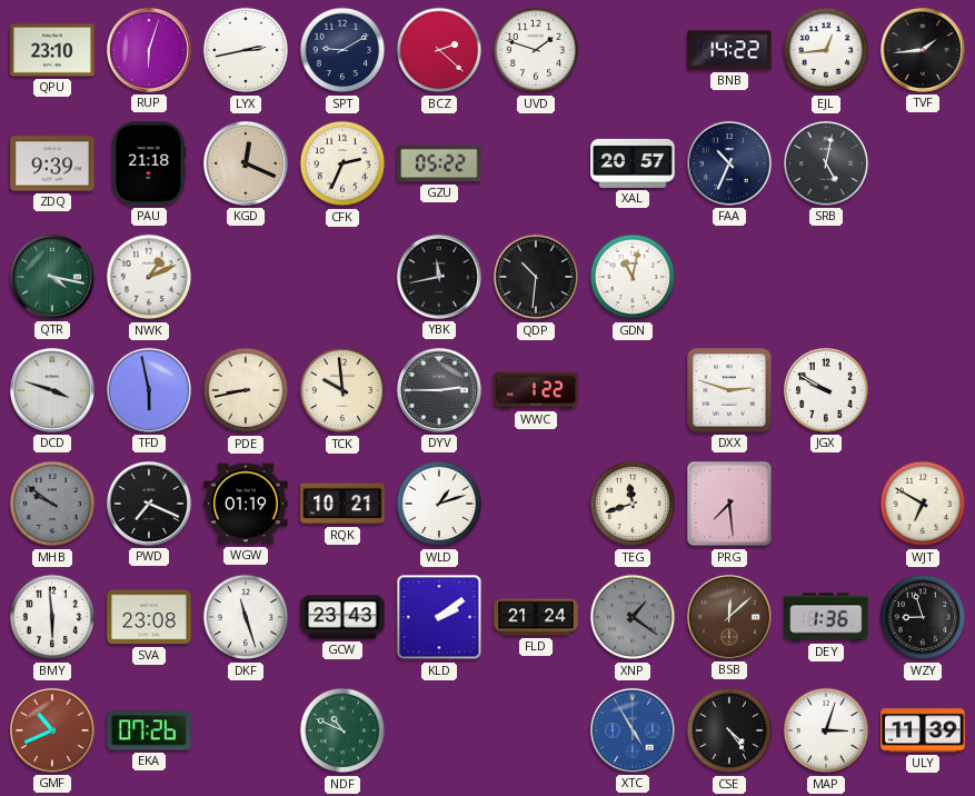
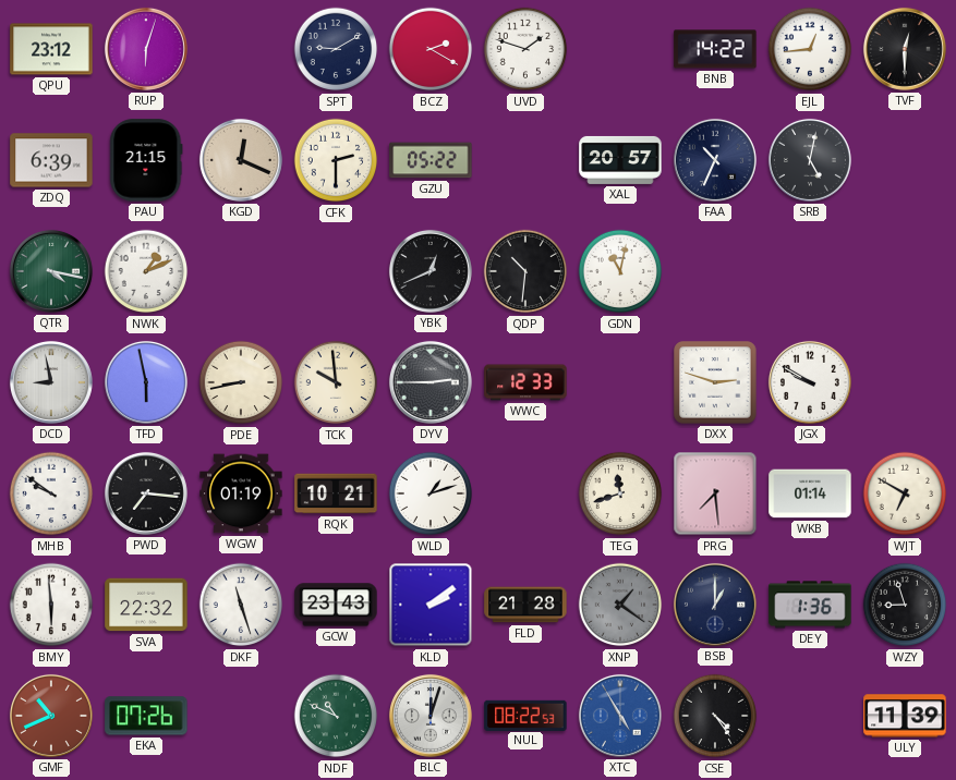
QPU: 23:10 -> 23:12
LYX: 2:43 -> none
BCZ: 2:22 -> 2:20
TVF: 1:44 -> 12:30
ZDQ: 9:39 -> 6:39
PAU: 21:18 -> 21:15
CFK: 2:34 -> 2:30
YBK: 11:43 -> 12:41
DCD: 3:48 -> 8:58
WWC: 1:22 -> 12:33
MHB dial: grey -> white
PWD: 7:19 -> 7:16
WKB: none -> 01:14
SVA: 23:08 -> 22:32
FLD: 21:24 -> 21:28
BSB: 12:08 -> 1:00
BSB dial: brown -> navy
BLC: none -> 12:03
NUL: none -> 08:22
MAP: 3:03 -> none
